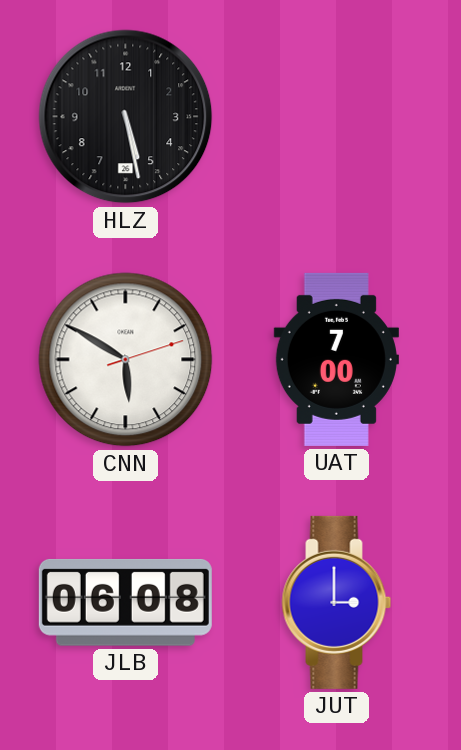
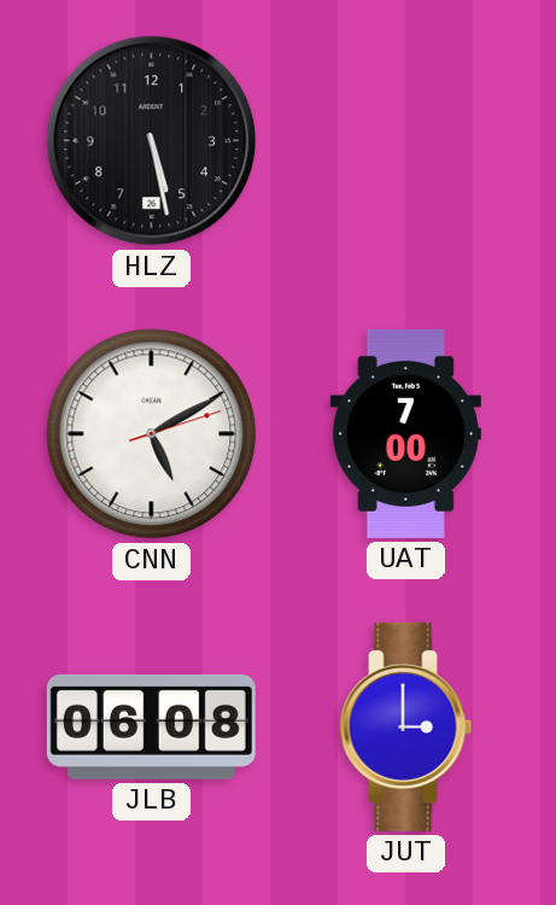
CNN: 5:50 -> 5:10
